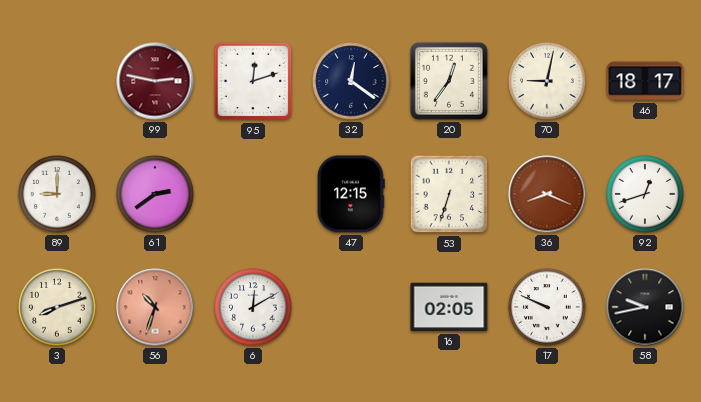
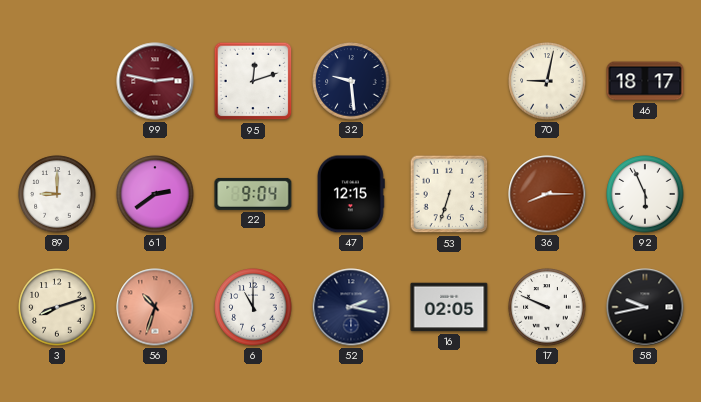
32: 12:21 -> 9:29
20: 12:36 -> none
22: none -> 9:04
36: 8:19 -> 8:15
92: 12:42 -> 5:56
6: 12:10 -> 11:00
52: none -> 2:17
